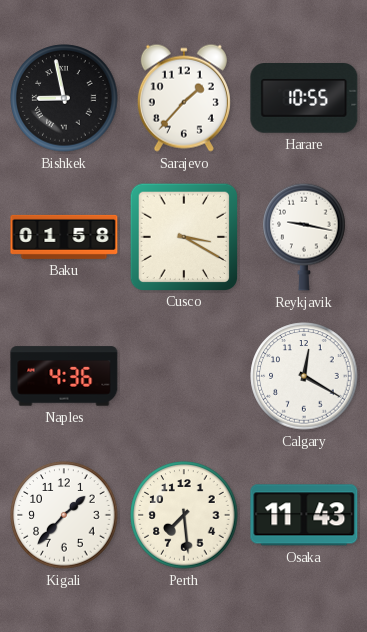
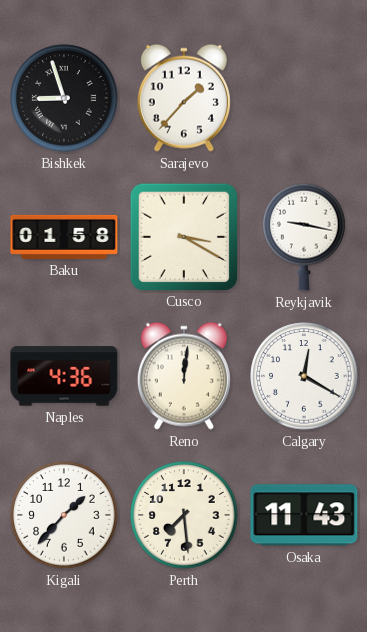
Bishkek: 8:58 -> 8:57
Harare: 10:55 -> none
Reno: none -> 12:01
